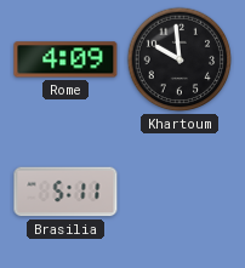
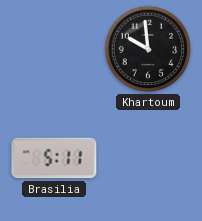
Rome: 4:09 -> none
